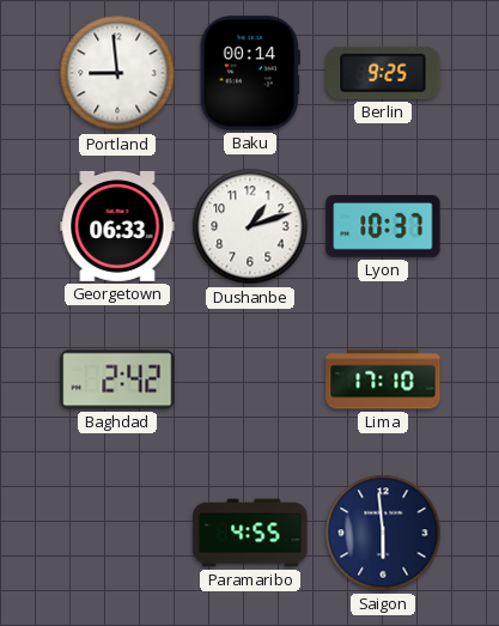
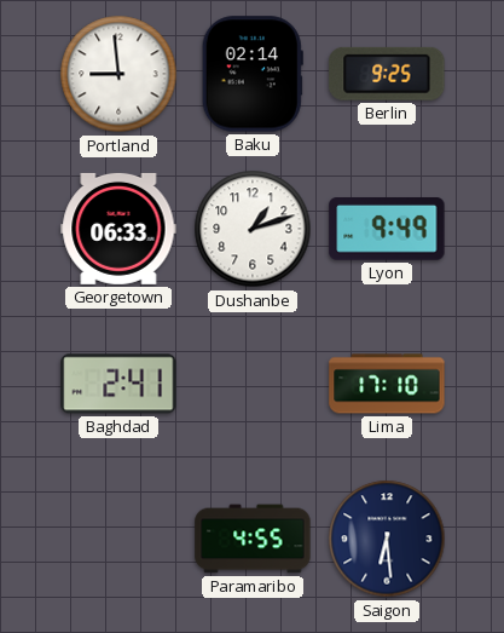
Baku: 00:14 -> 02:14
Lyon: 10:37 -> 9:49
Baghdad: 2:42 -> 2:41
Saigon: 5:59 -> 6:29
